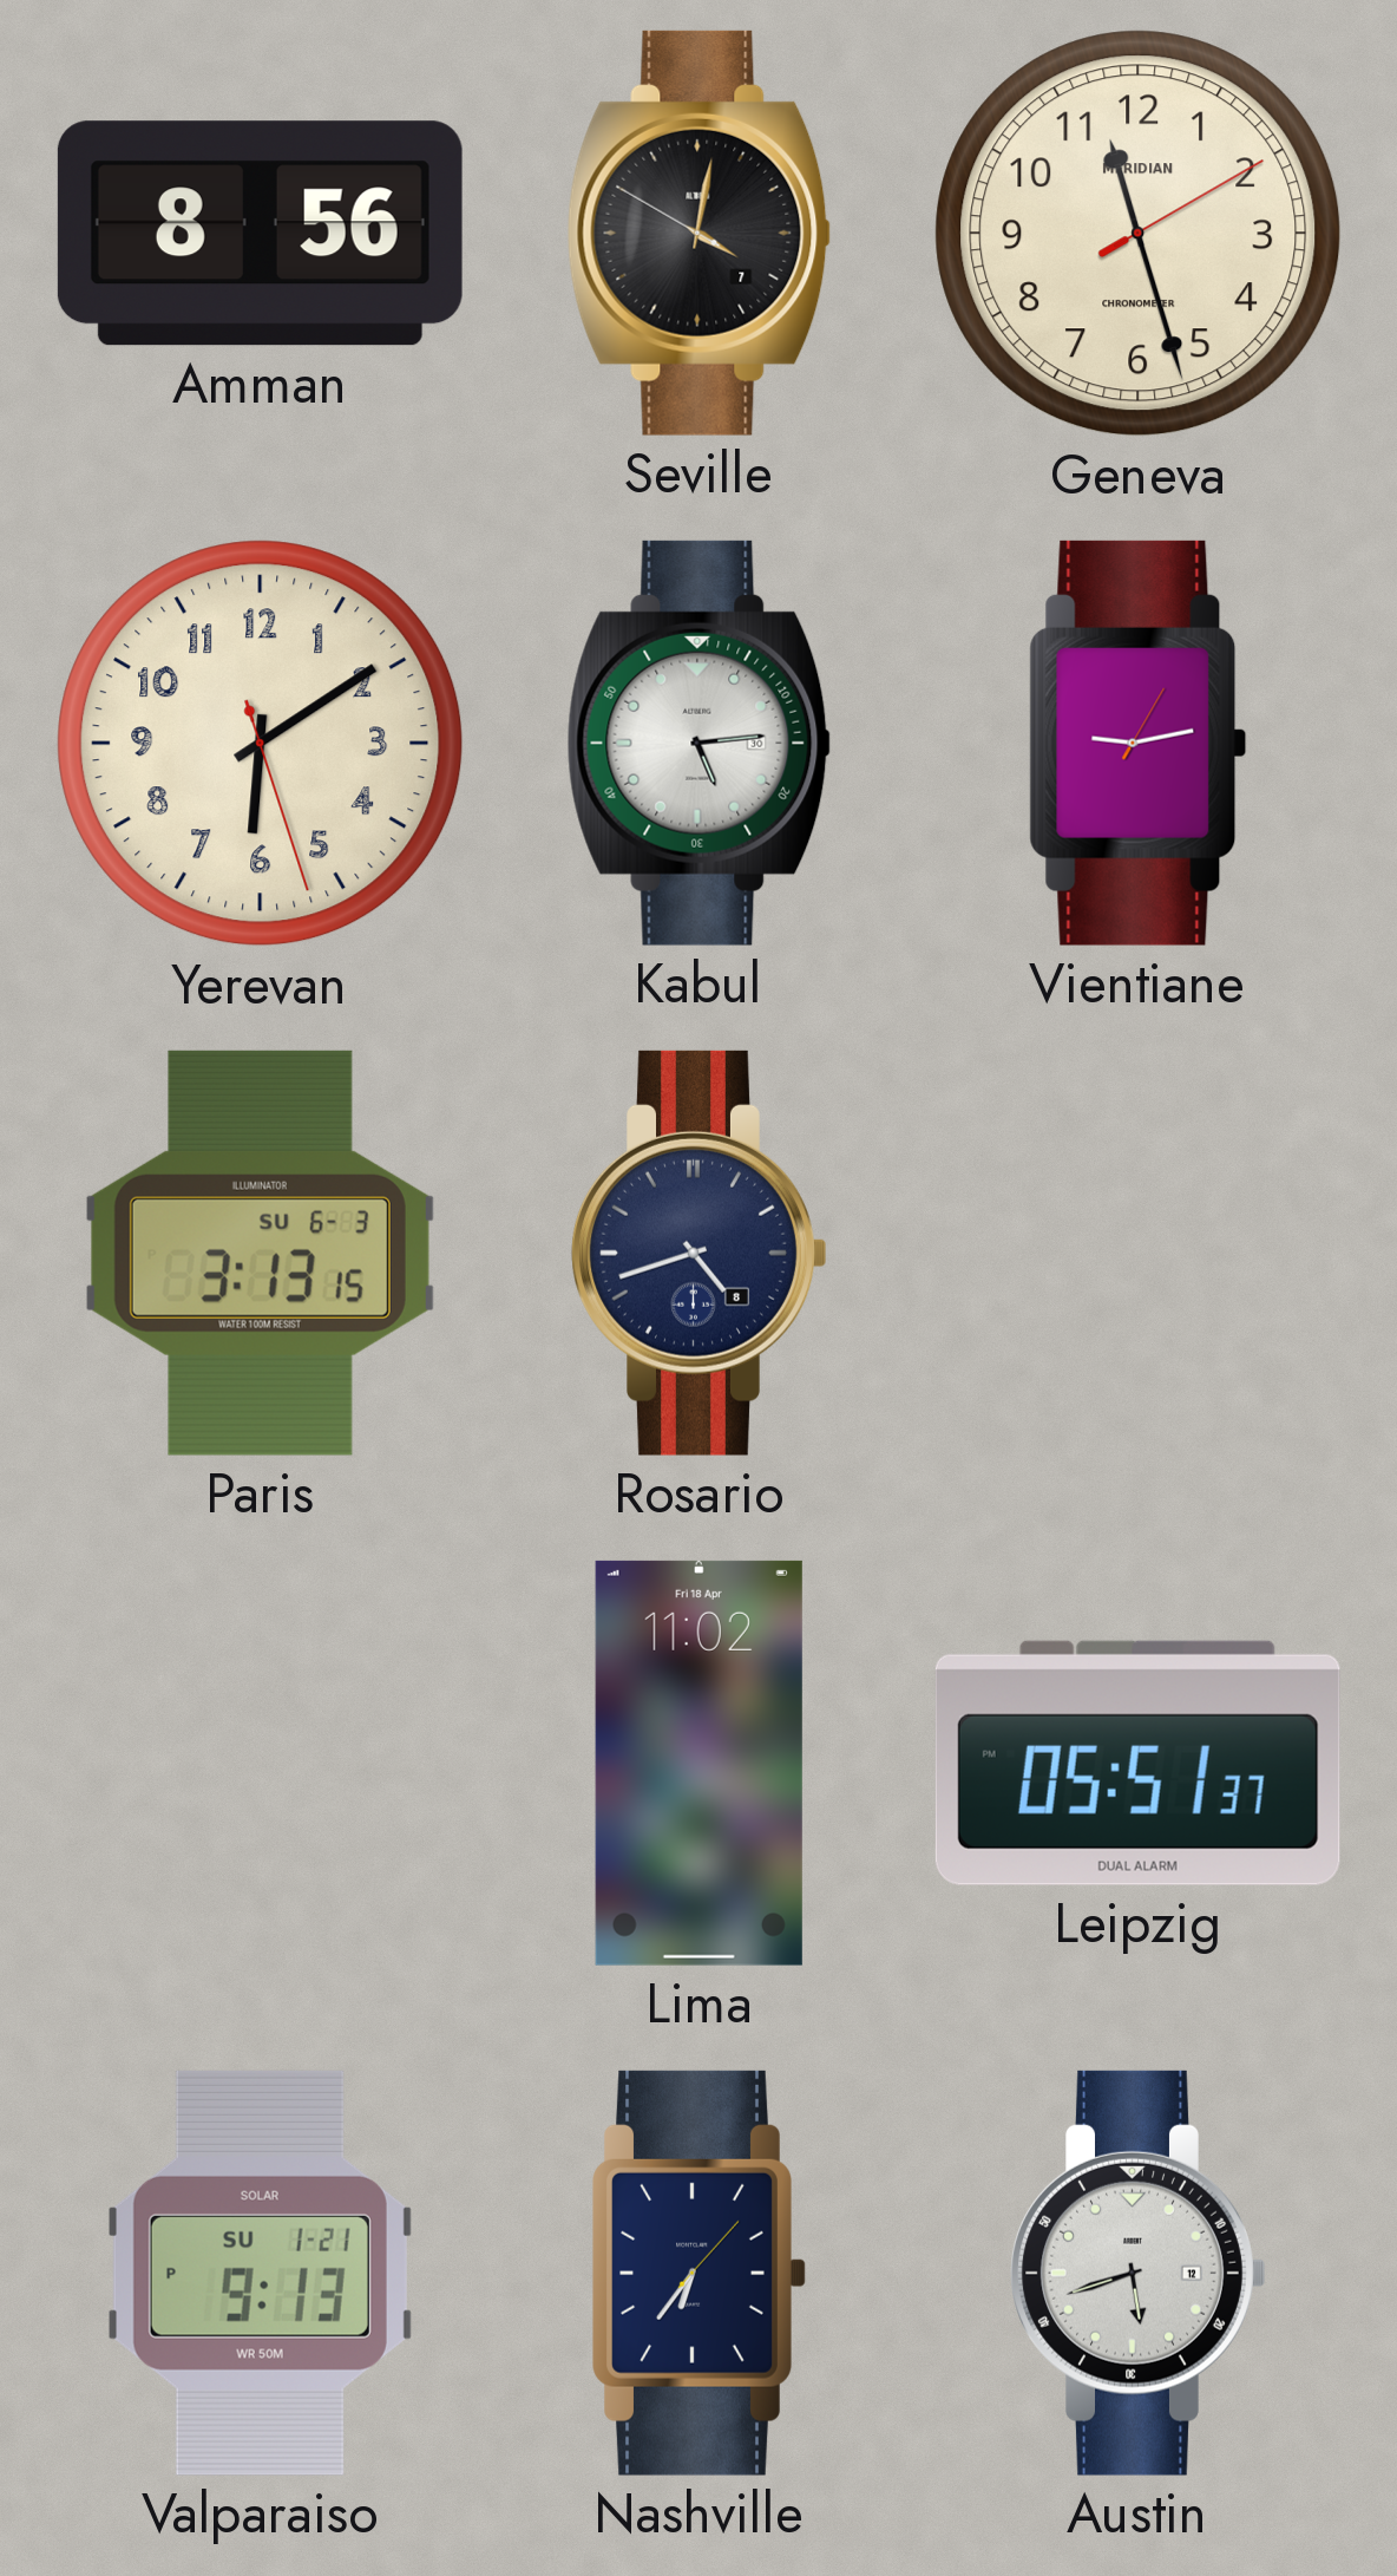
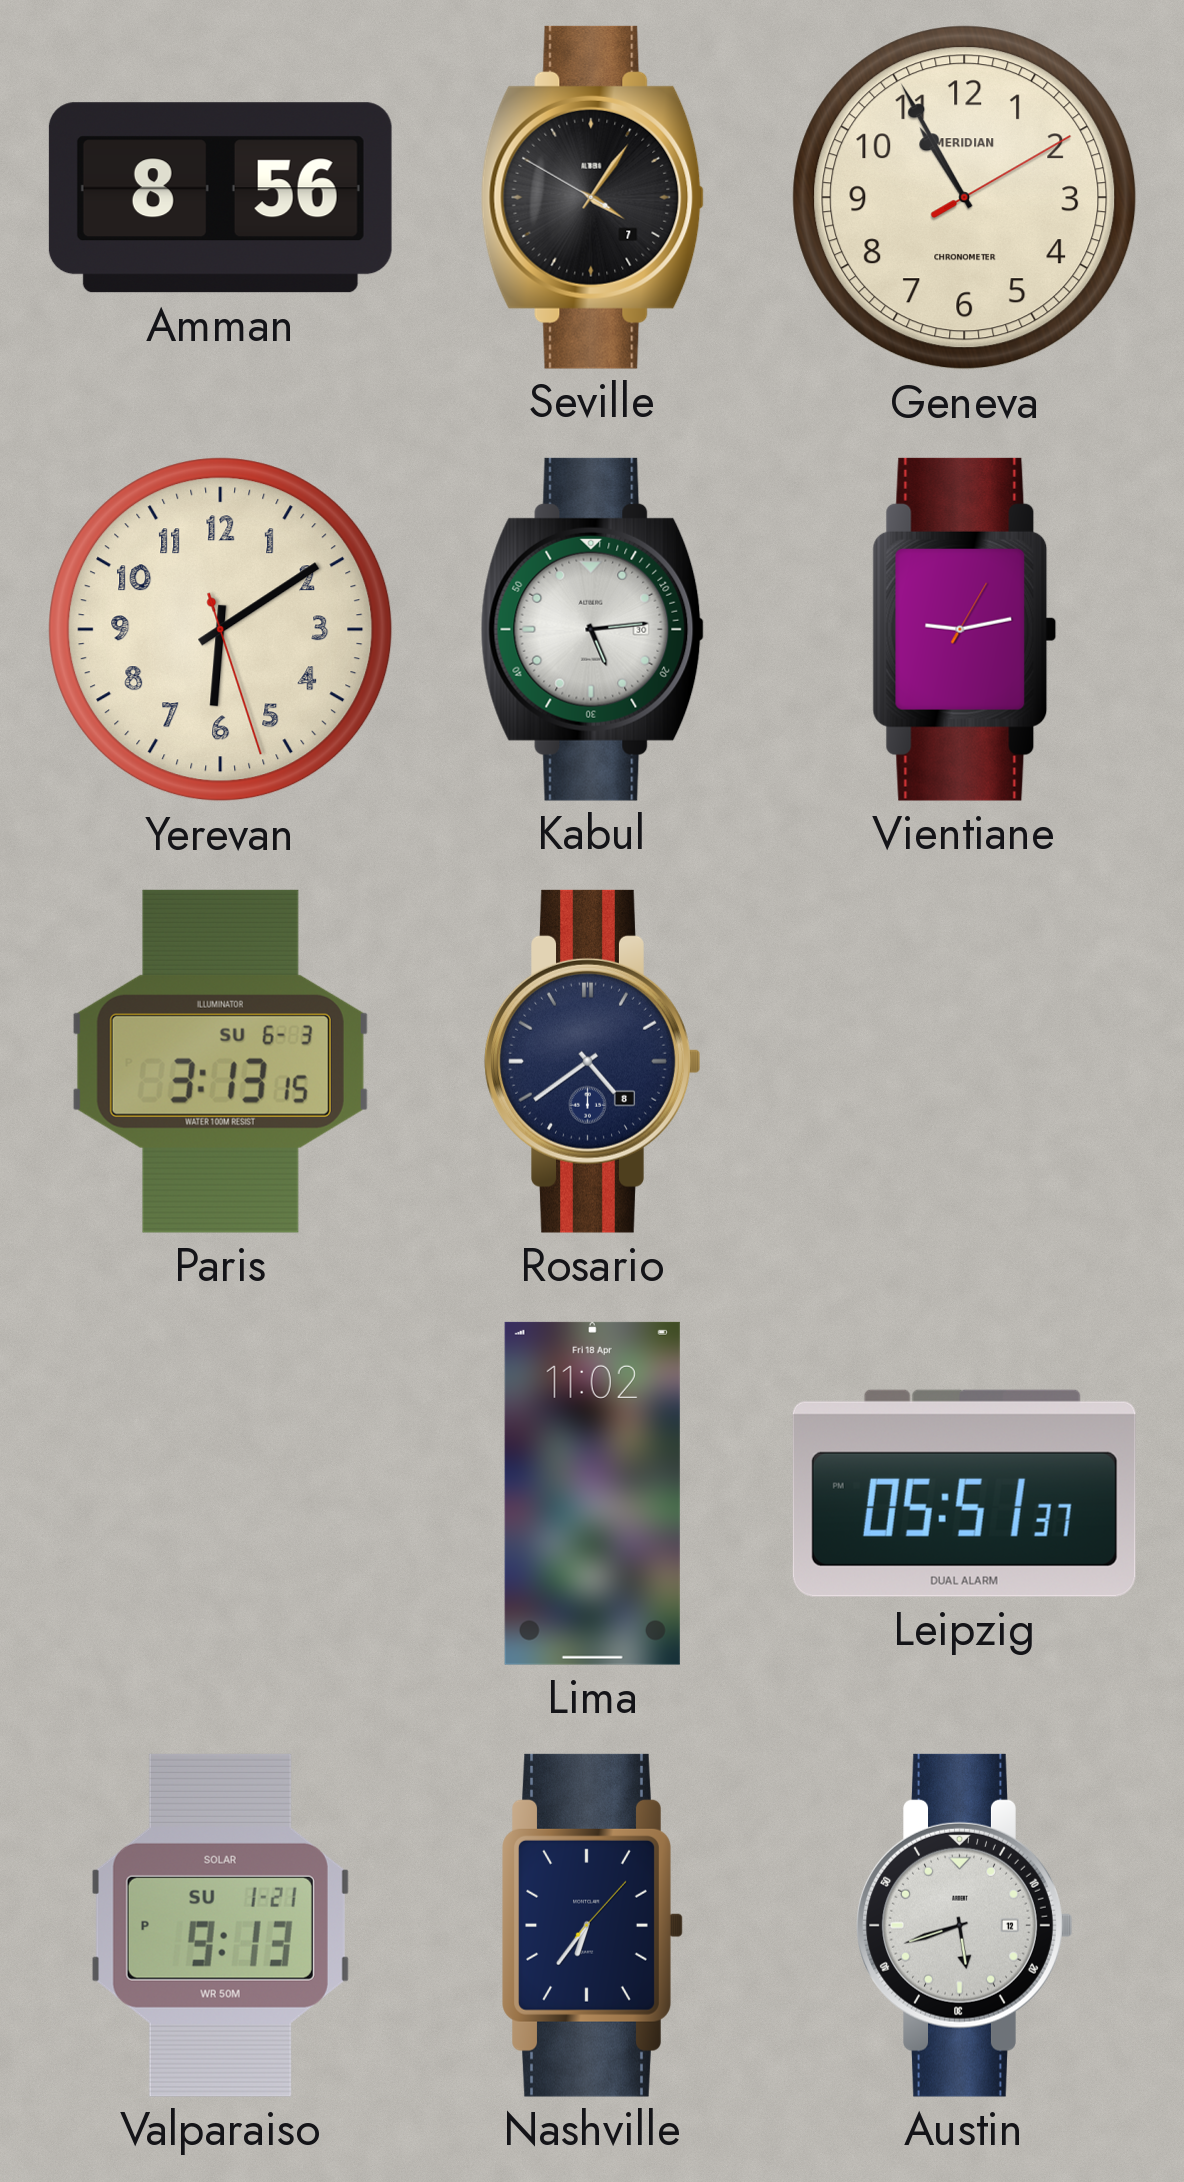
Seville: 4:01 -> 4:05
Geneva: 11:27 -> 10:55
Rosario: 4:42 -> 4:39
